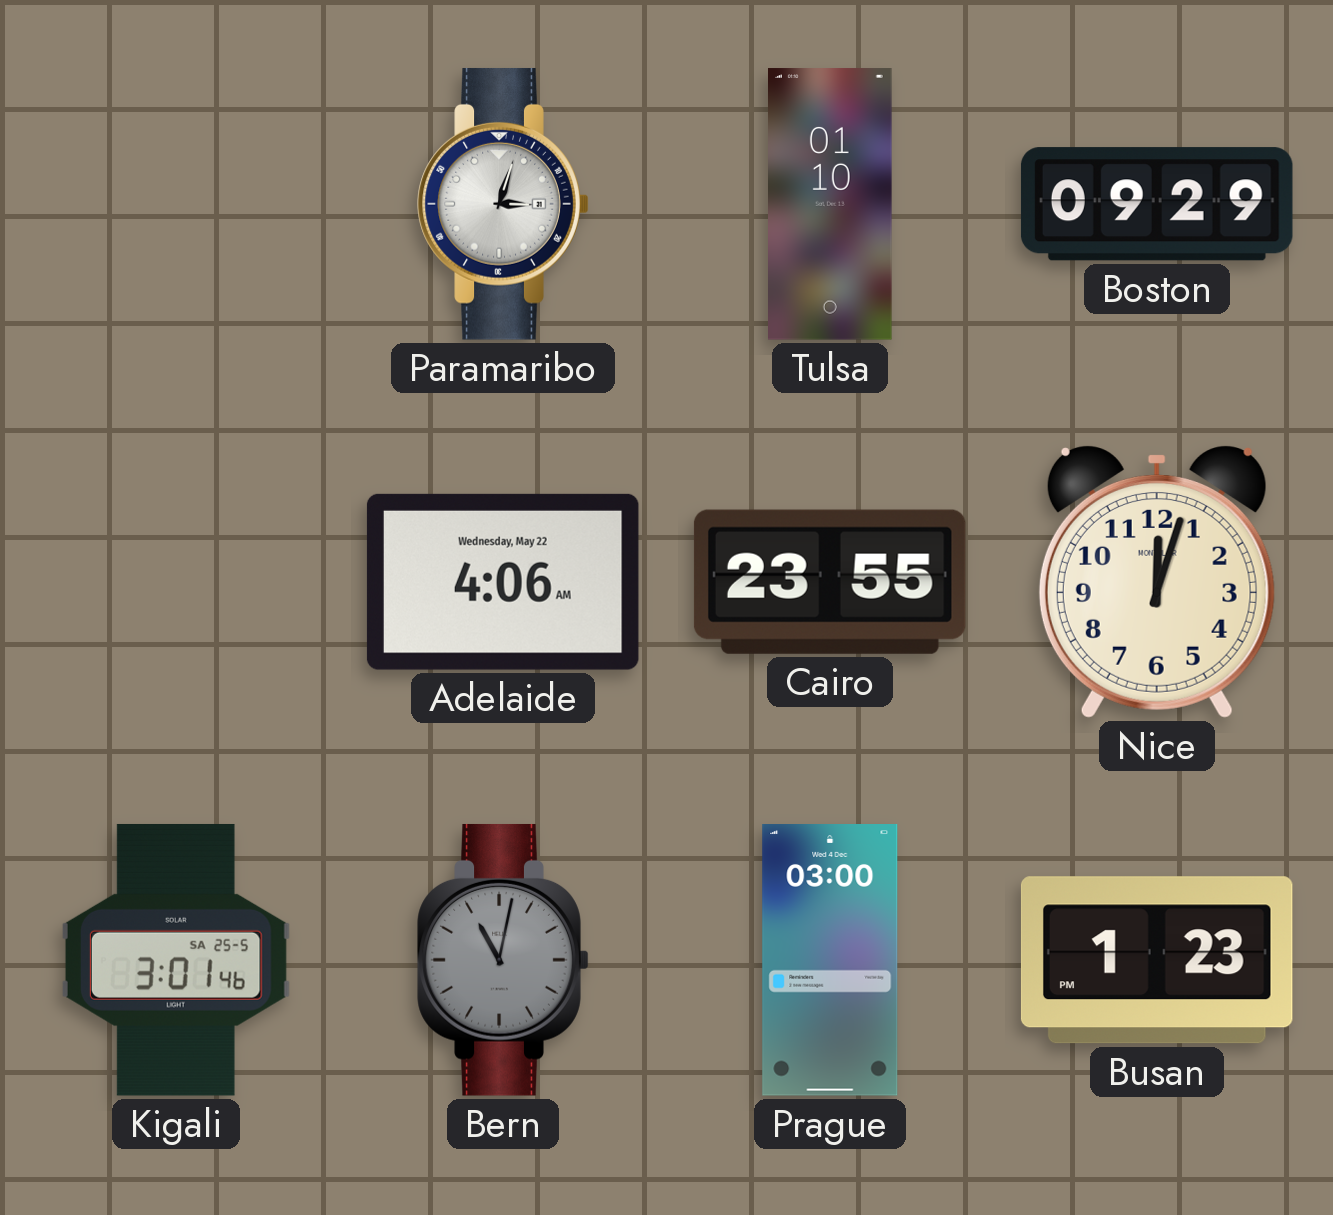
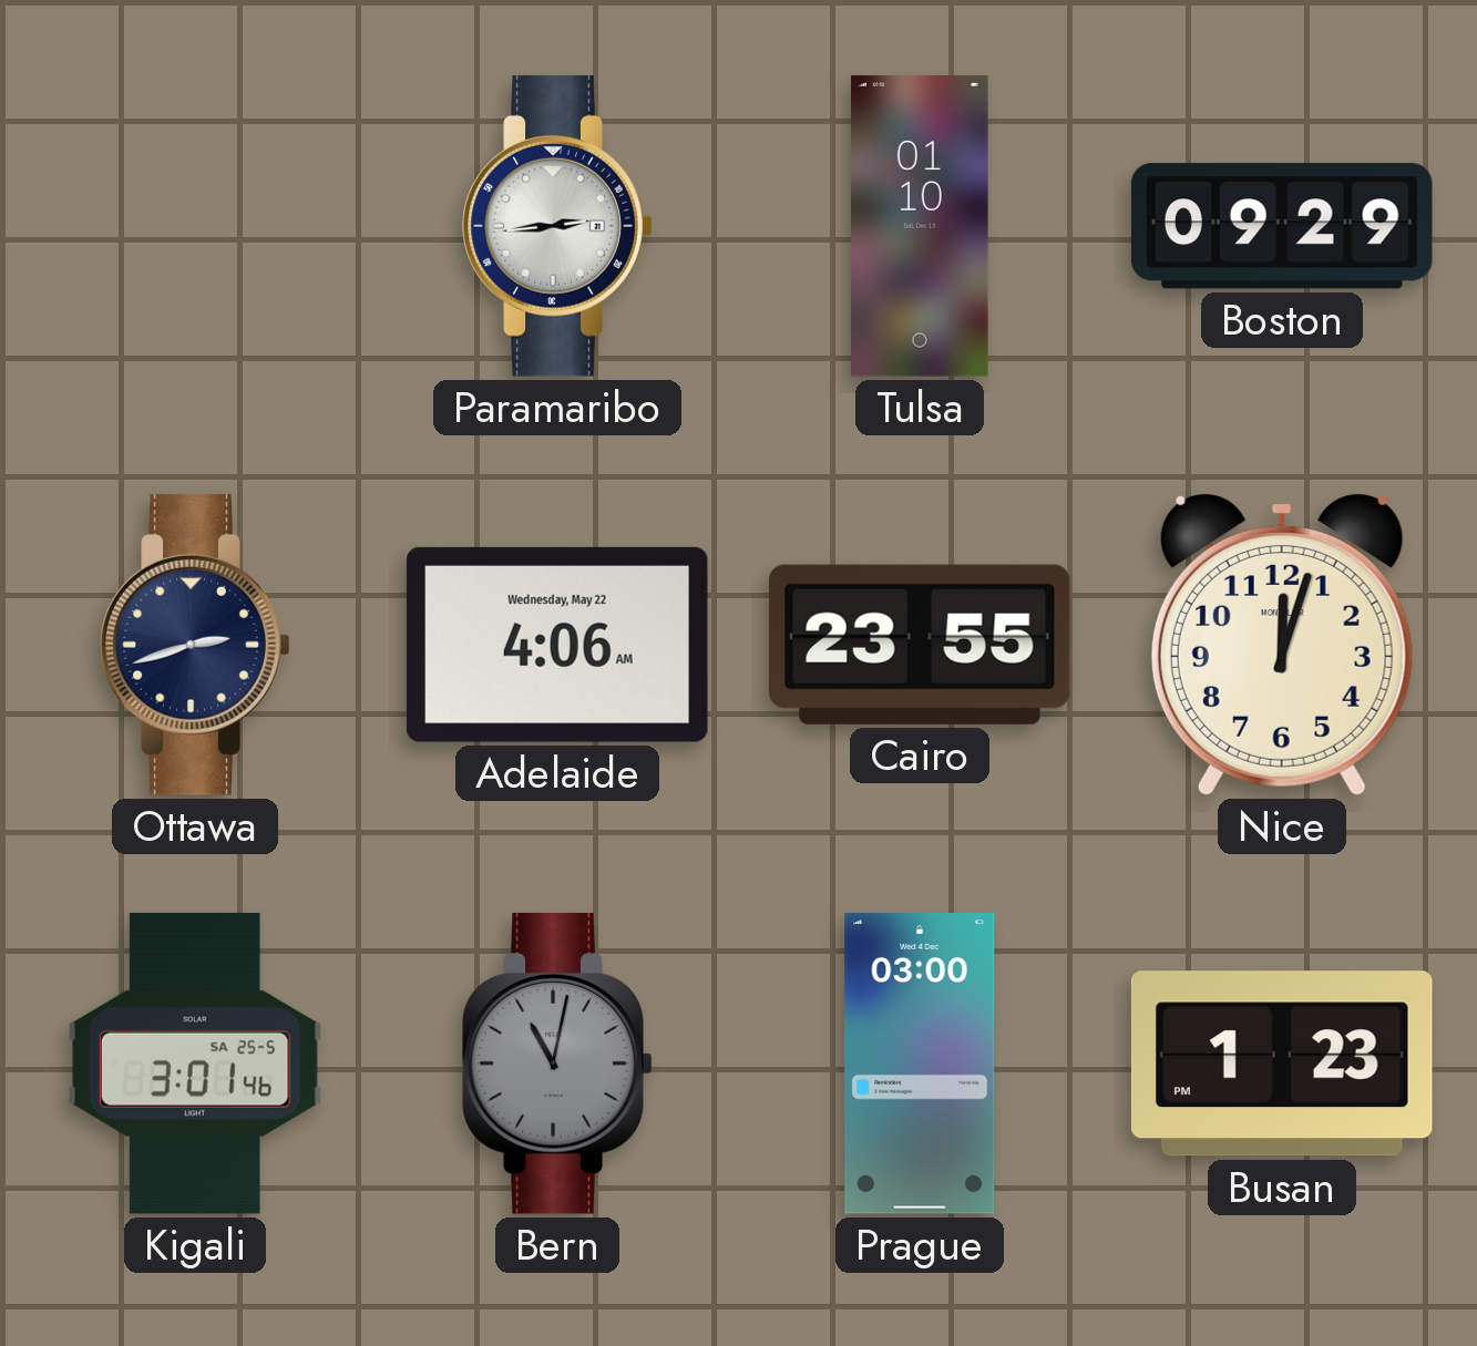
Paramaribo: 3:03 -> 2:44
Ottawa: none -> 2:42
